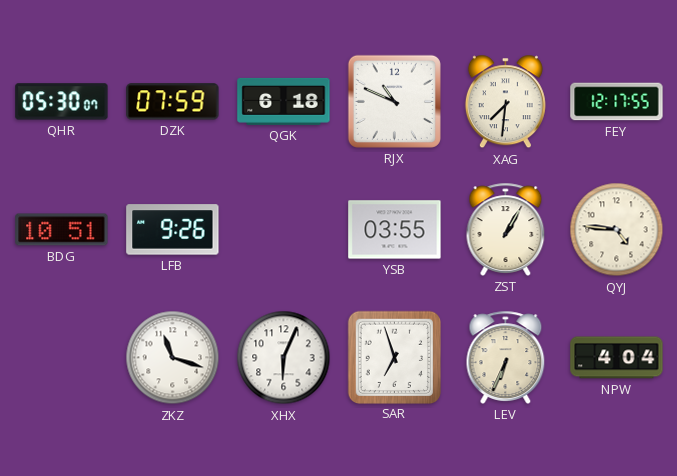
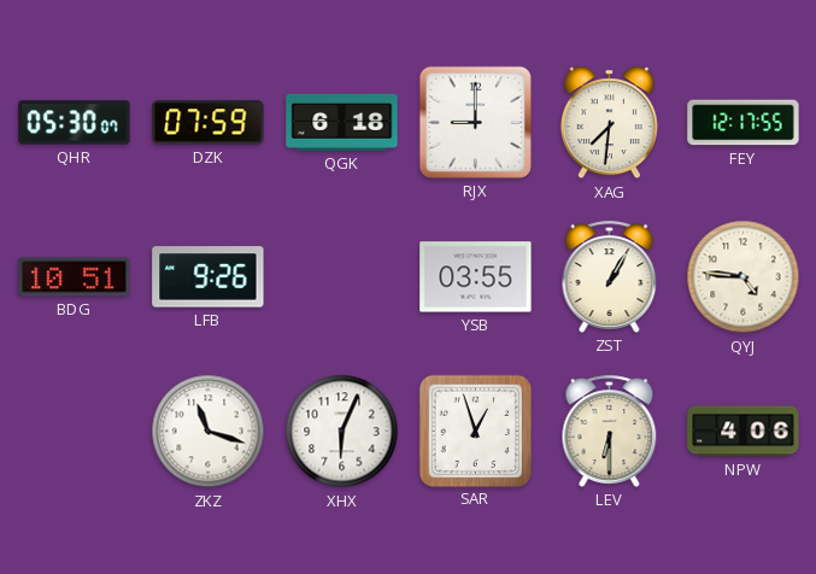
RJX: 10:49 -> 9:00
SAR: 6:57 -> 12:57
LEV: 6:34 -> 6:30
NPW: 4:04 -> 4:06
